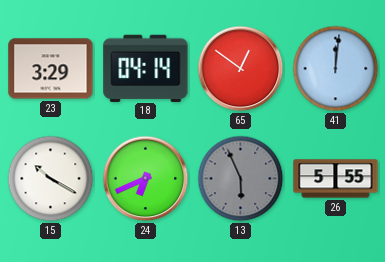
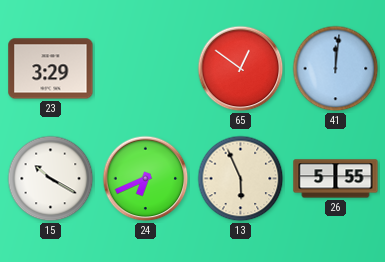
18: 04:14 -> none
13 dial: grey -> cream
